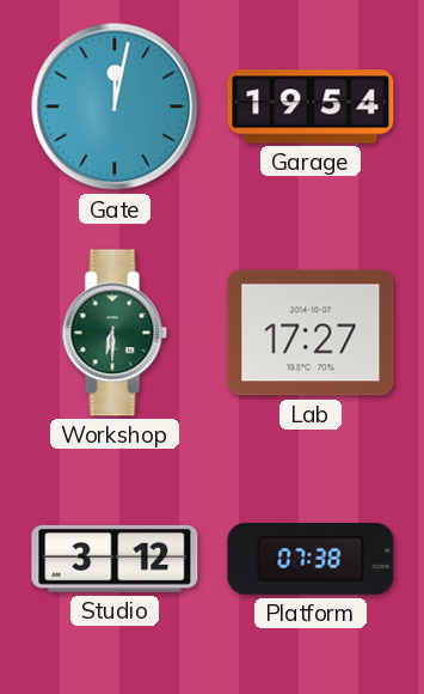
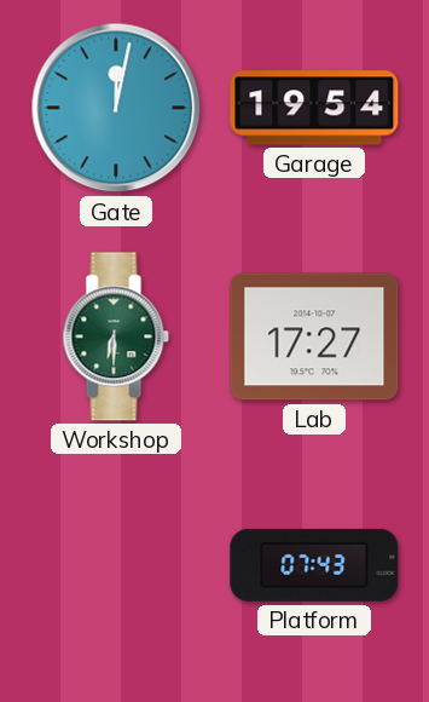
Studio: 3:12 -> none
Platform: 07:38 -> 07:43
